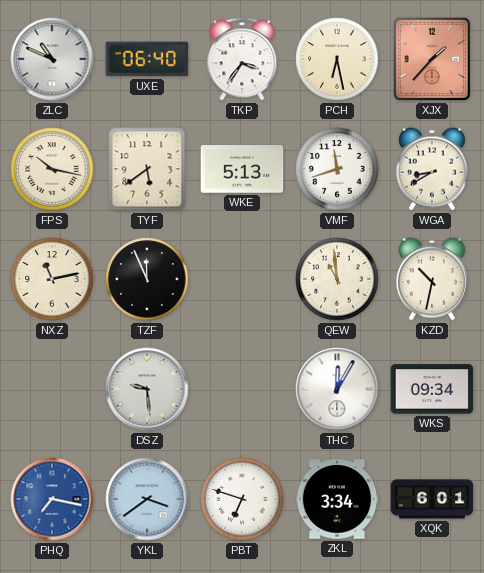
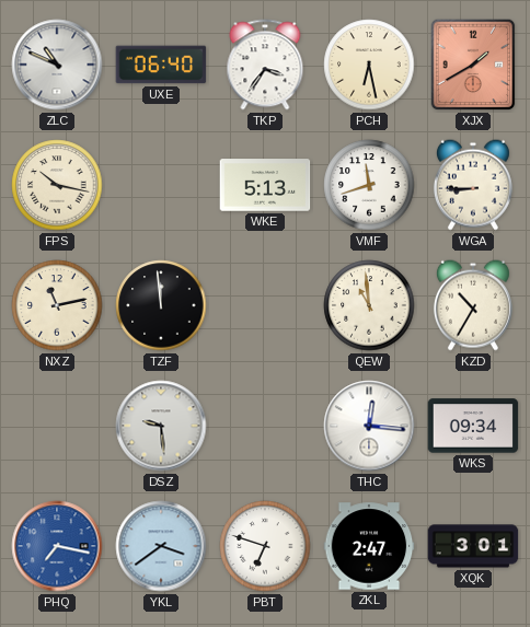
XJX: 1:37 -> 1:40
TYF: 5:39 -> none
WGA: 8:40 -> 8:45
TZF: 11:56 -> 11:59
KZD: 10:32 -> 10:35
THC: 12:05 -> 12:16
ZKL: 3:34 -> 2:47
XQK: 6:01 -> 3:01
